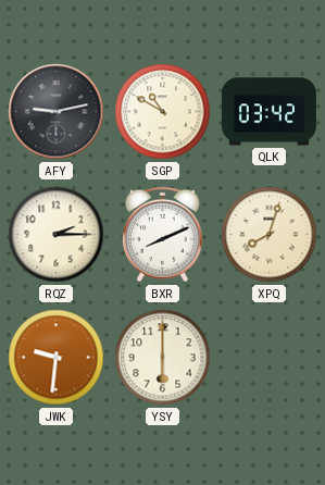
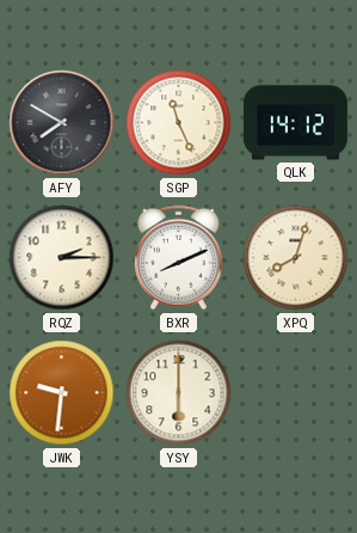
AFY: 9:13 -> 7:50
SGP: 10:50 -> 11:26
QLK: 03:42 -> 14:12
